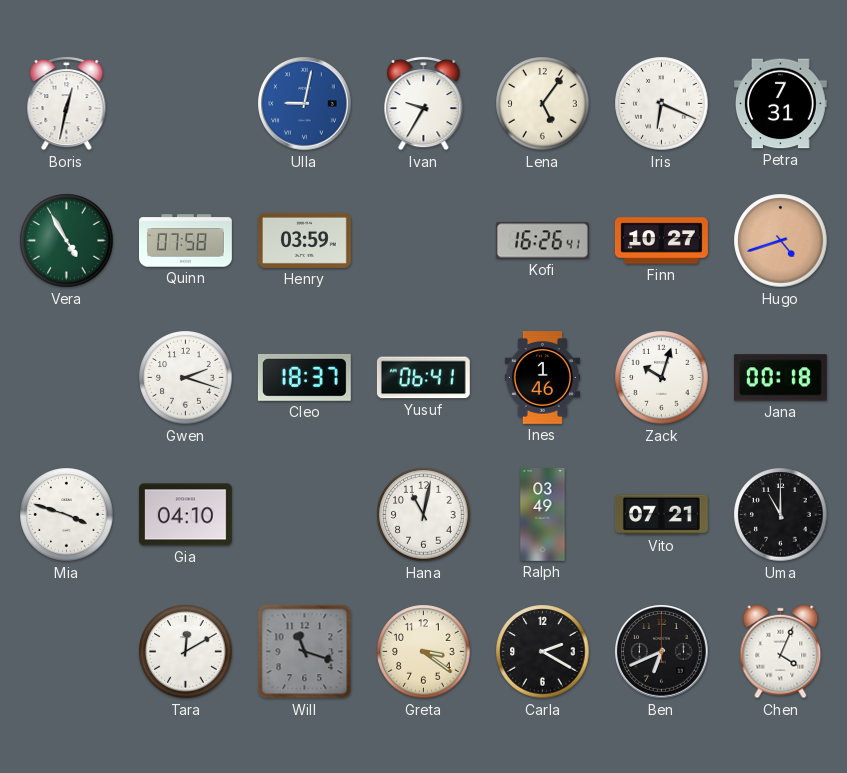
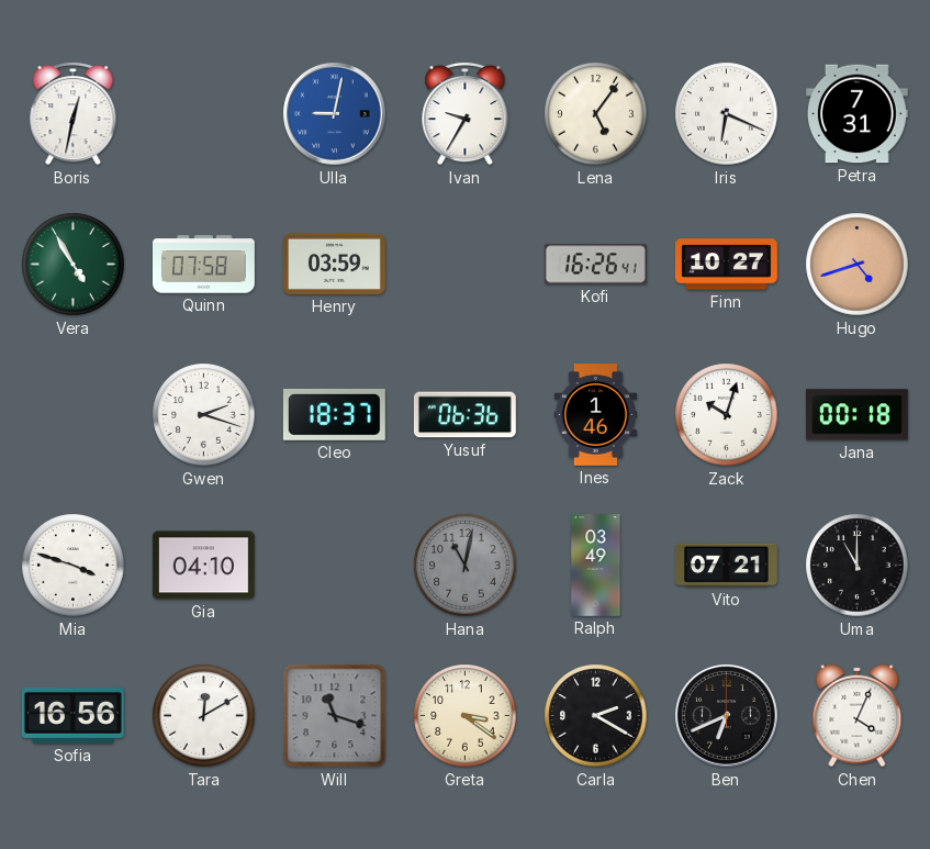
Yusuf: 06:41 -> 06:36
Hana dial: white -> grey
Sofia: none -> 16:56
